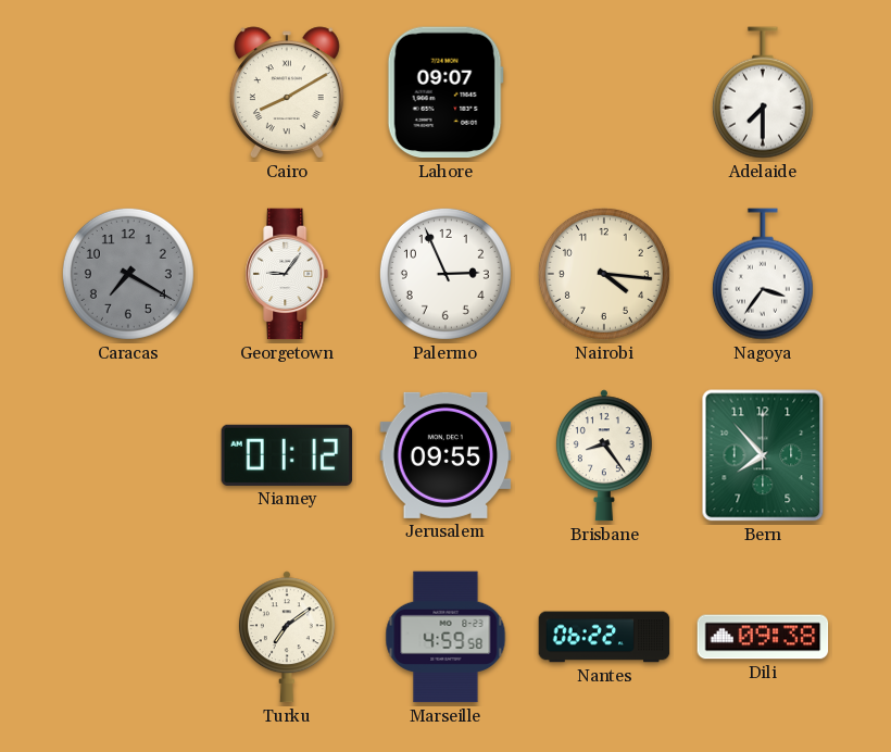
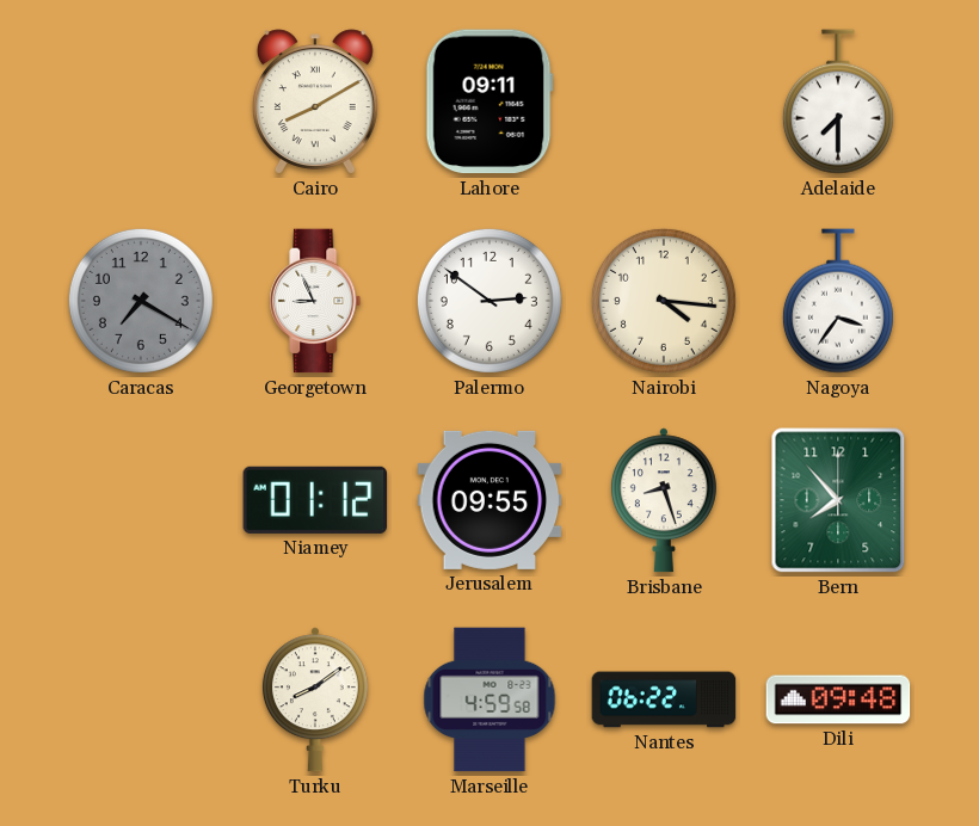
Lahore: 09:07 -> 09:11
Georgetown: 9:06 -> 8:56
Palermo: 2:56 -> 2:51
Brisbane: 8:24 -> 8:27
Turku: 7:09 -> 8:09
Dili: 09:38 -> 09:48
